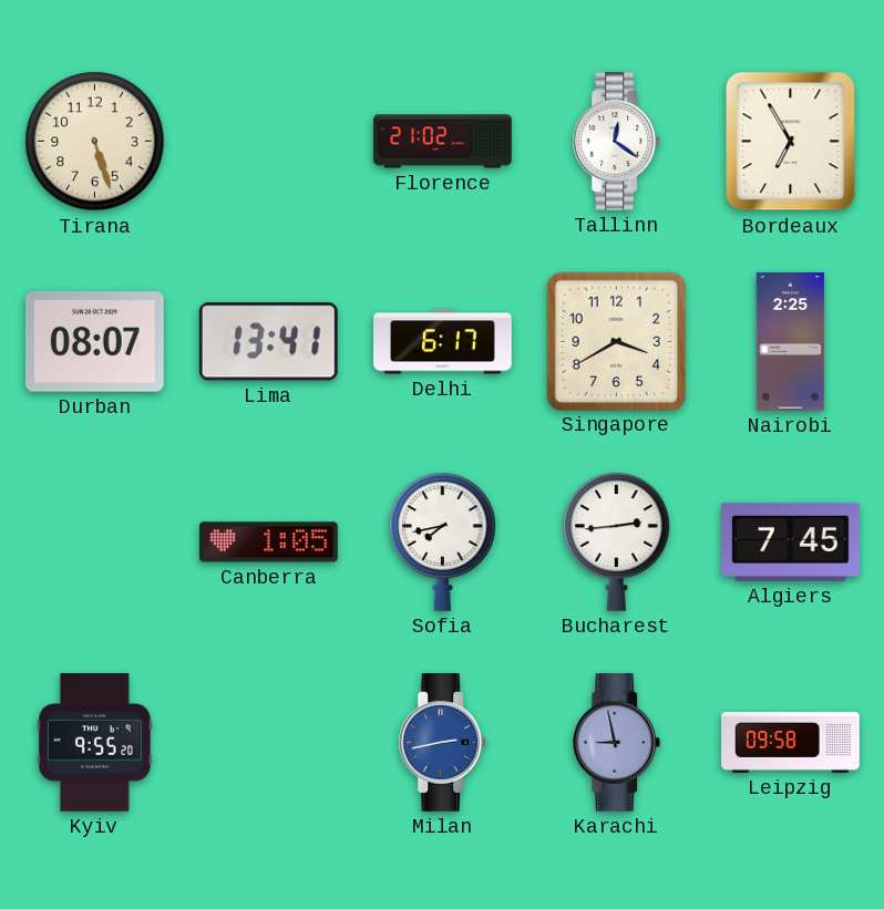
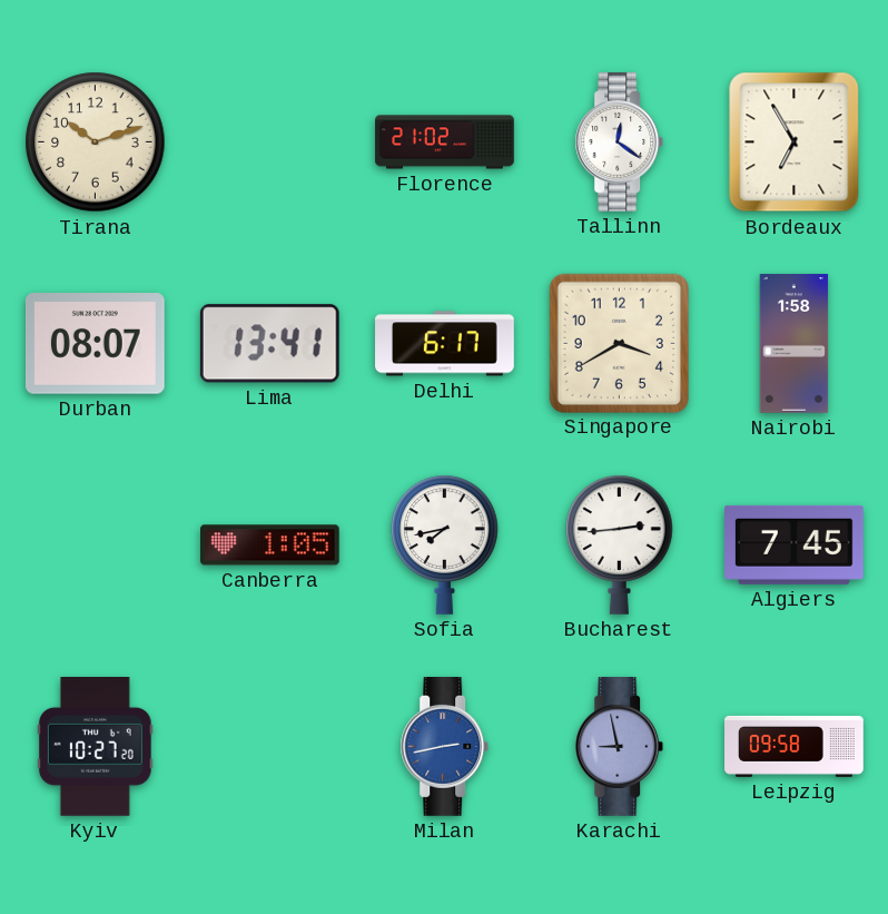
Tirana: 5:27 -> 10:12
Nairobi: 2:25 -> 1:58
Kyiv: 9:55 -> 10:27
